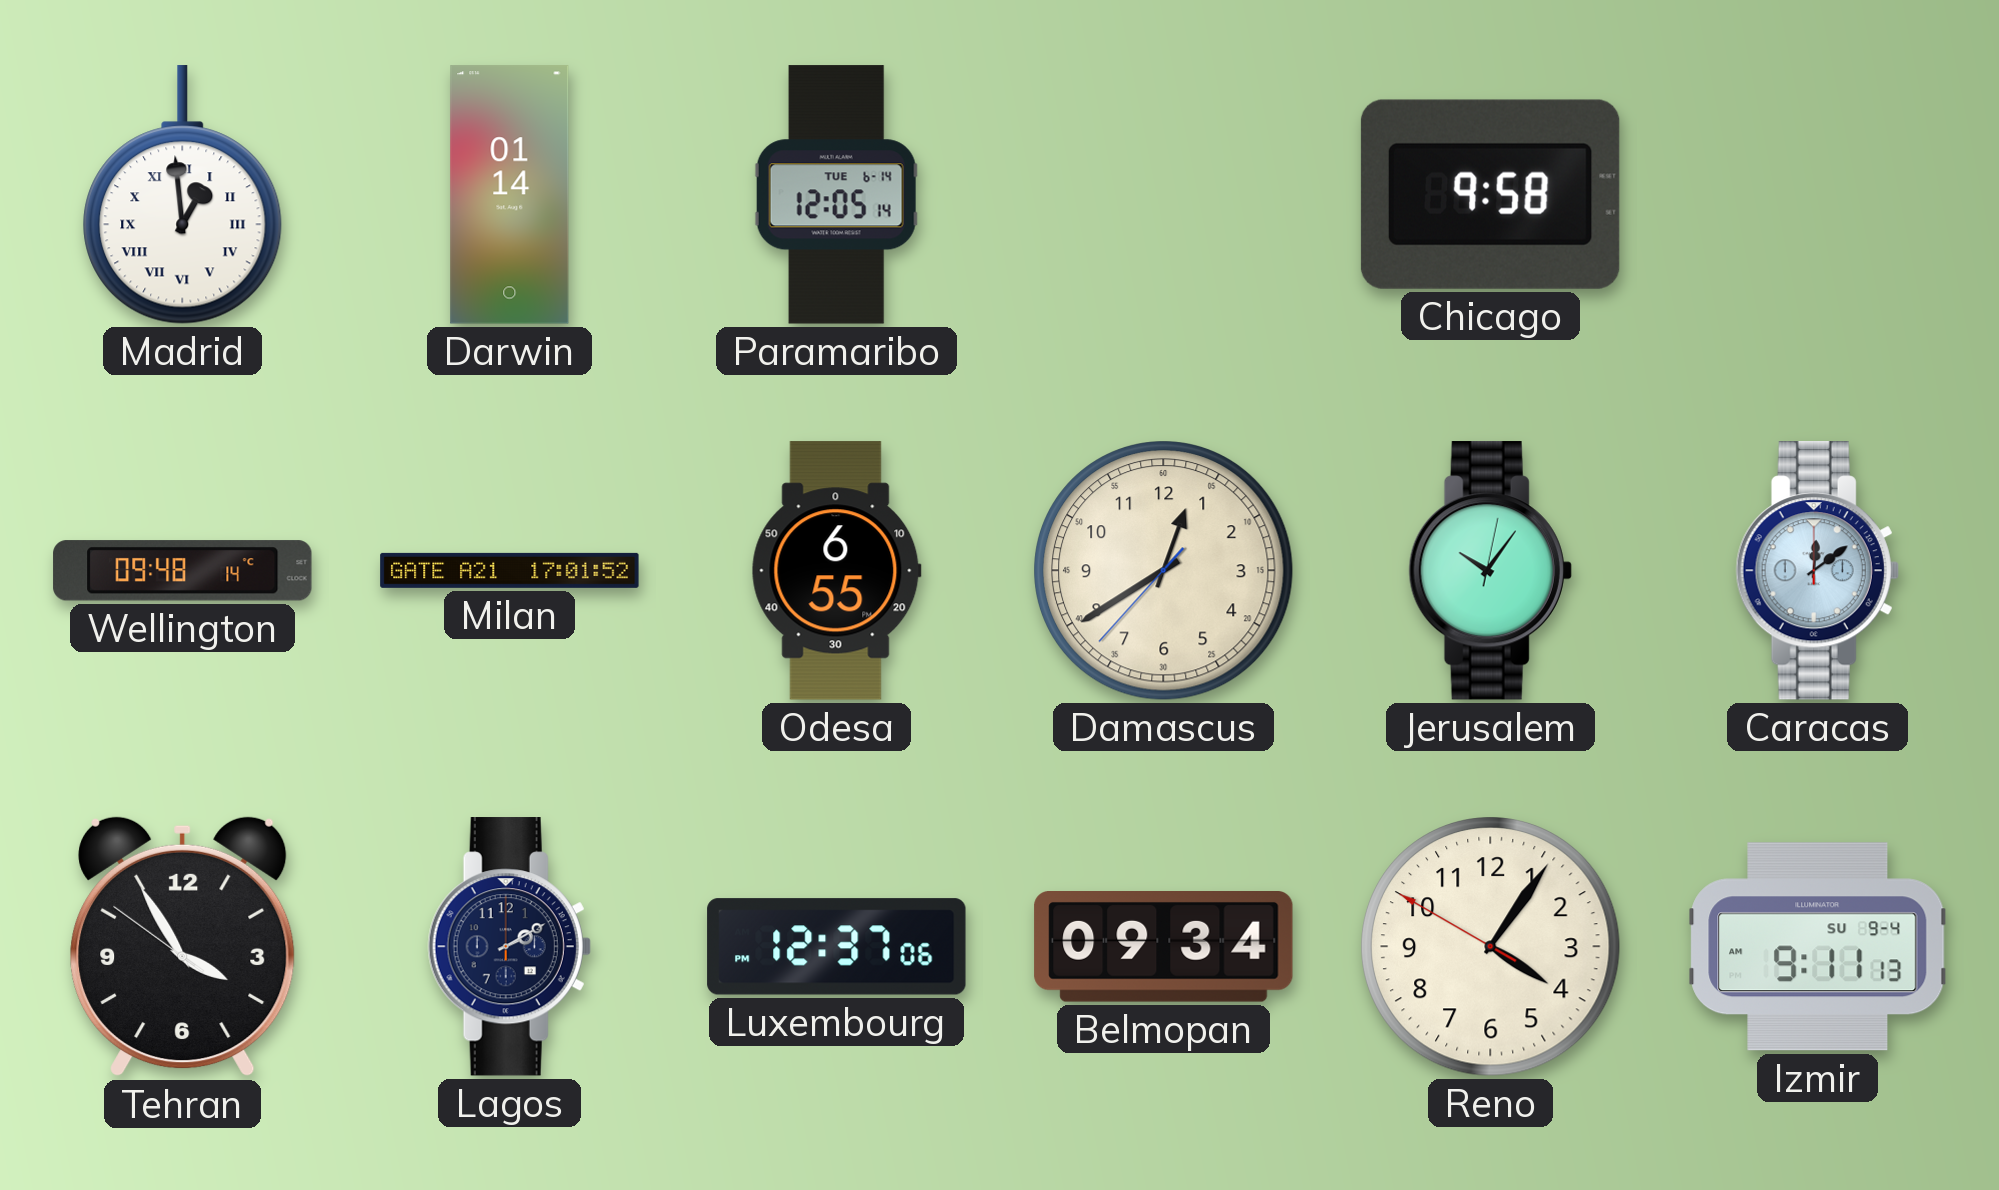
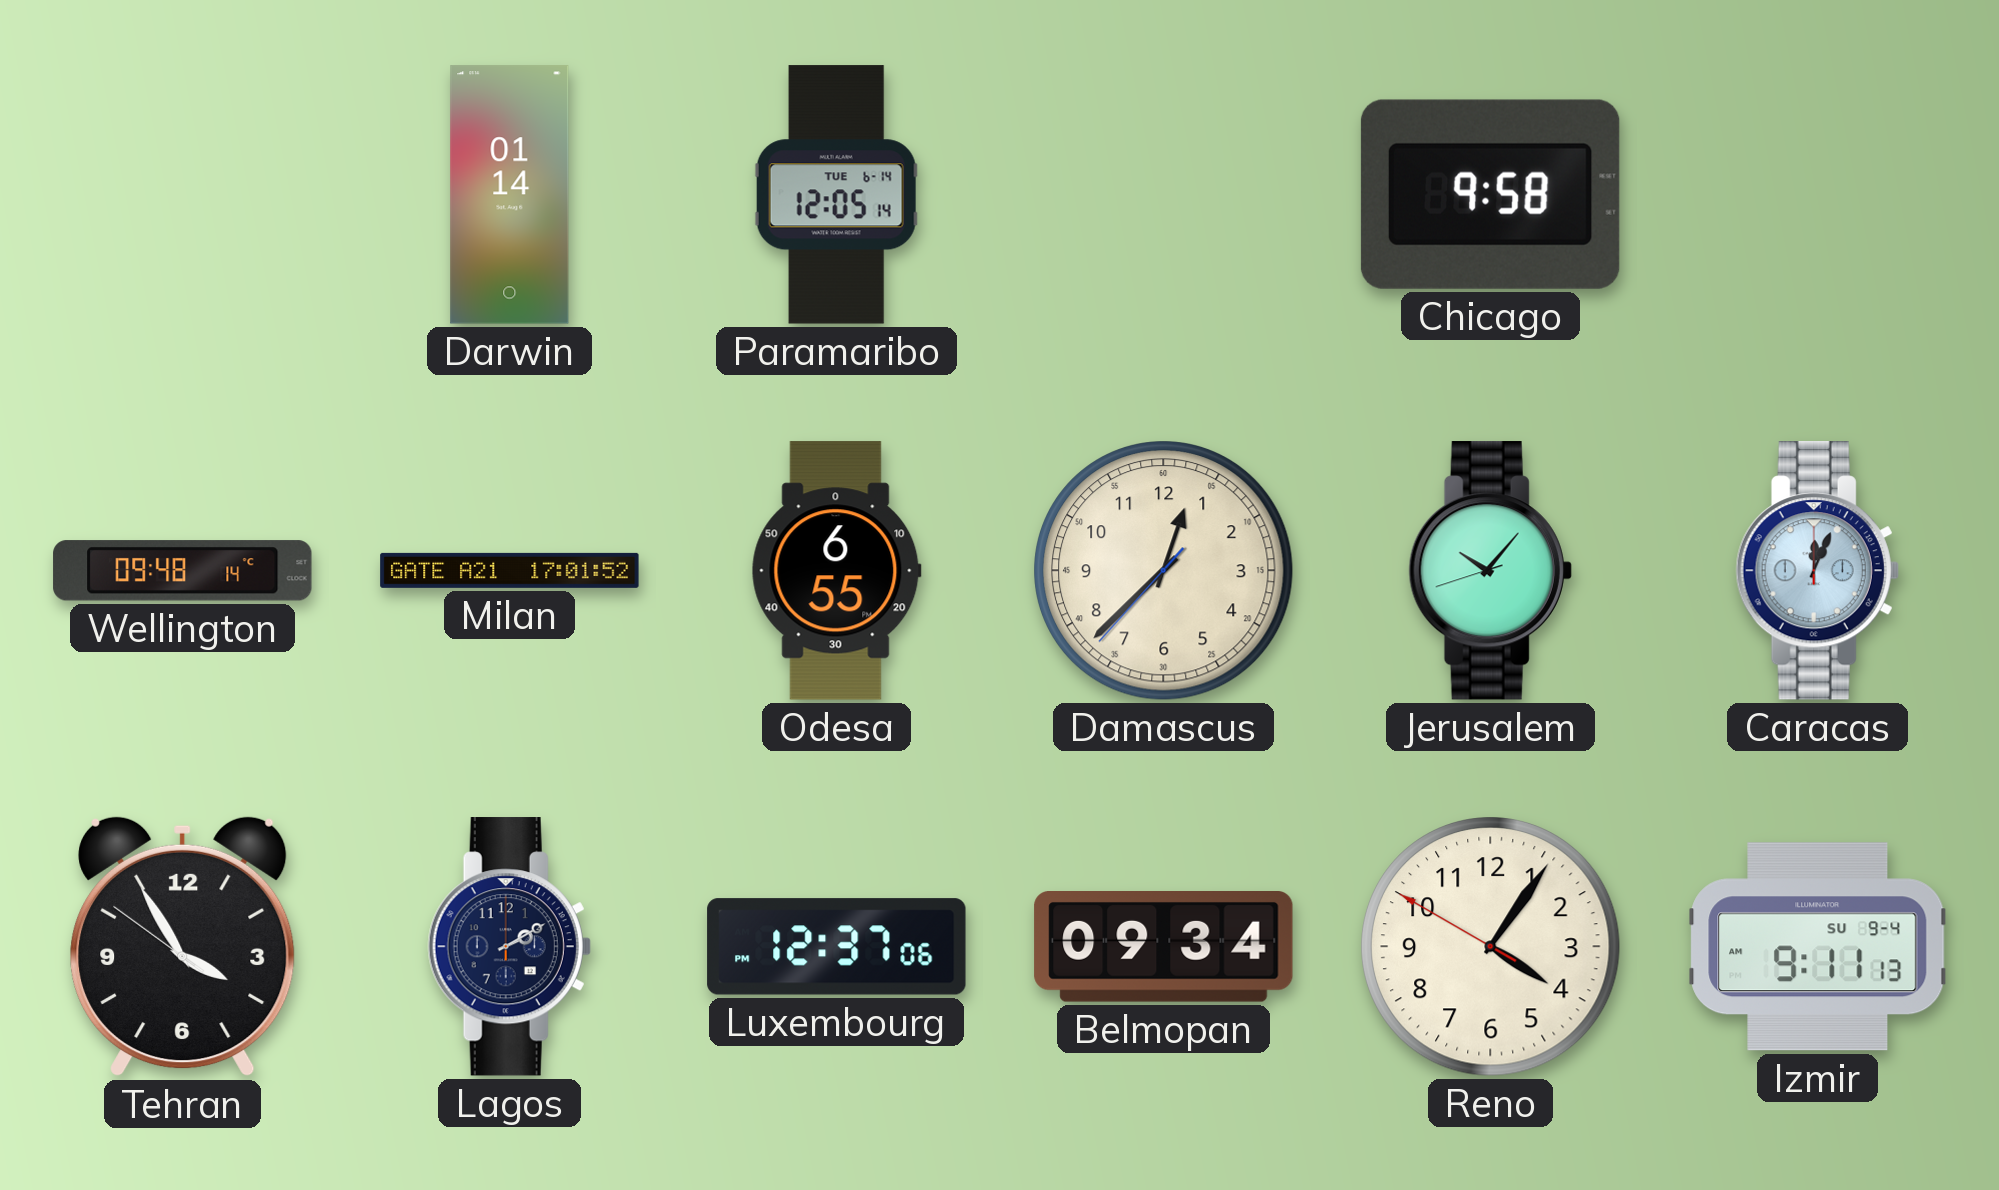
Madrid: 12:59 -> none
Damascus: 12:39 -> 12:37
Jerusalem: 10:06:02 -> 10:06:42
Caracas: 12:09 -> 12:04
